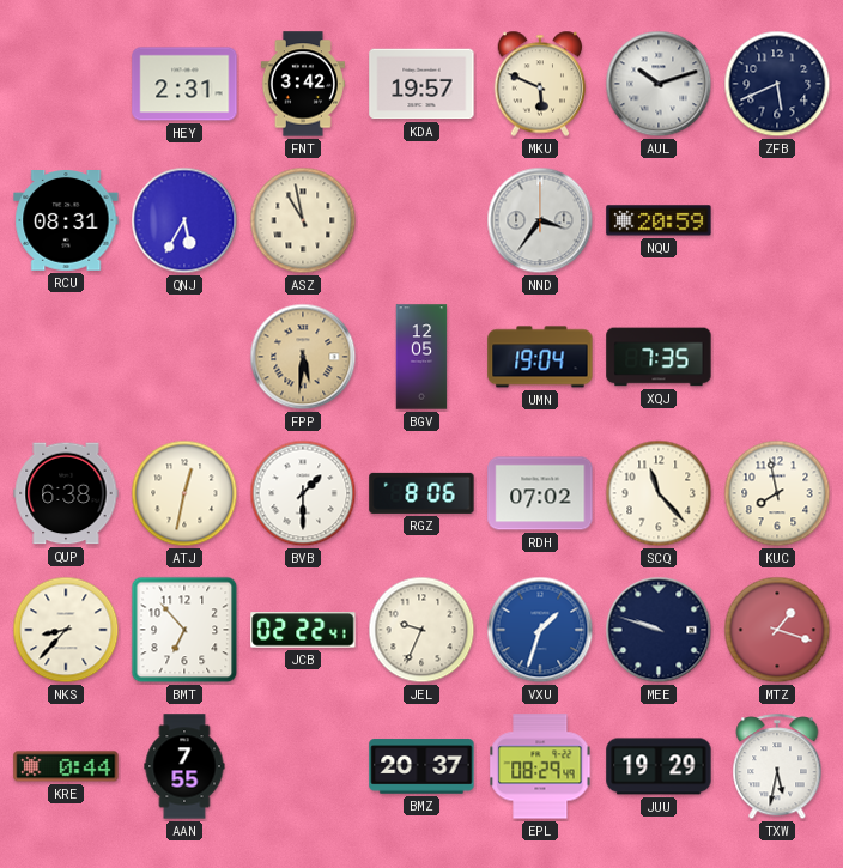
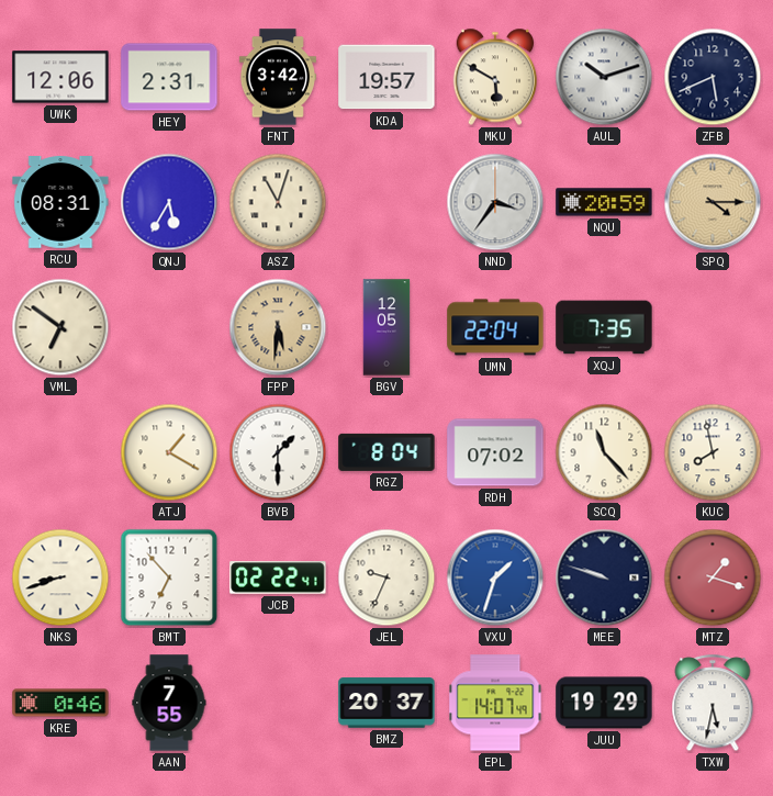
UWK: none -> 12:06
MKU: 5:49 -> 5:50
ASZ: 10:58 -> 11:03
SPQ: none -> 4:15
VML: none -> 6:51
UMN: 19:04 -> 22:04
QUP: 6:38 -> none
ATJ: 12:32 -> 1:20
RGZ: 8:06 -> 8:04
NKS: 8:37 -> 8:42
KRE: 0:44 -> 0:46
EPL: 08:29 -> 14:07
